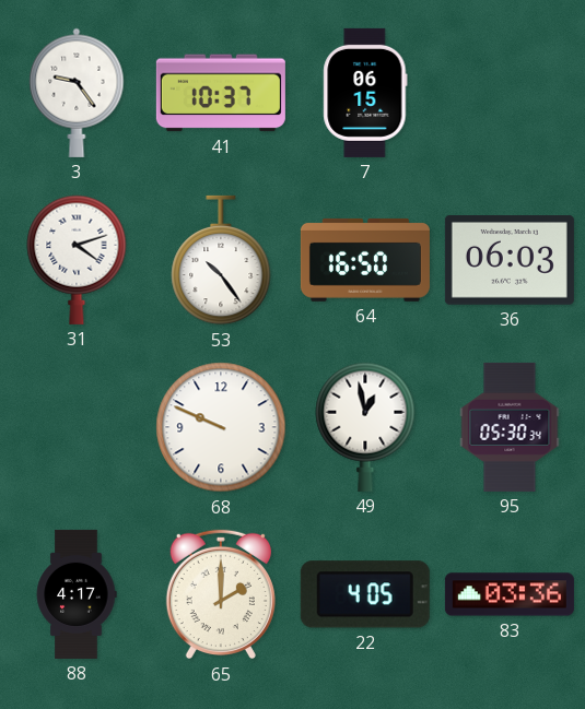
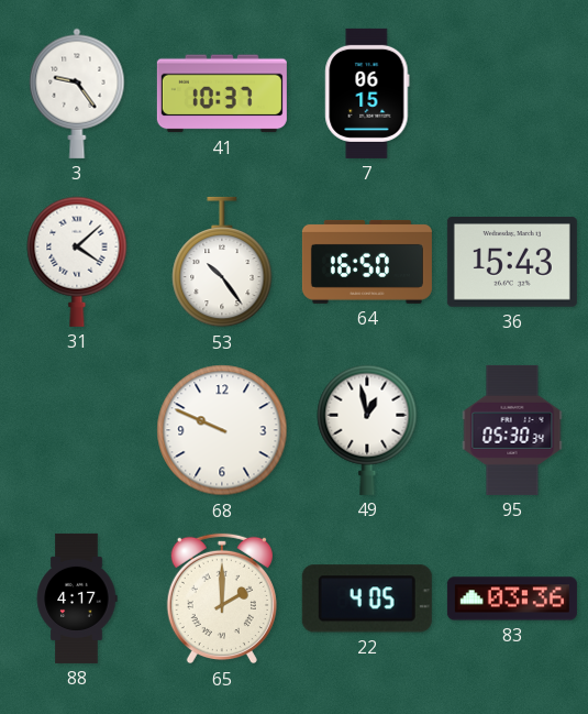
31: 4:12 -> 4:08
36: 06:03 -> 15:43
